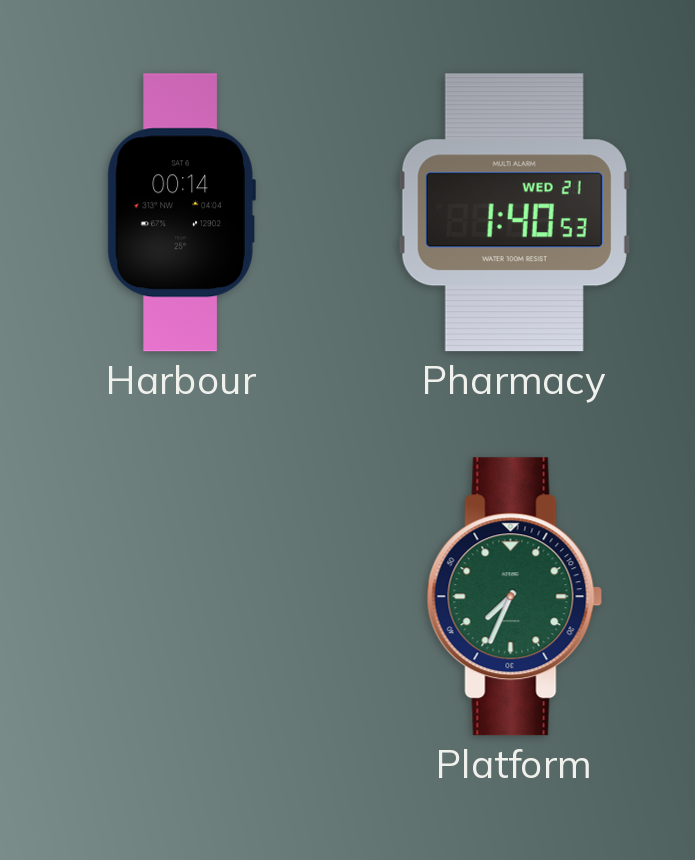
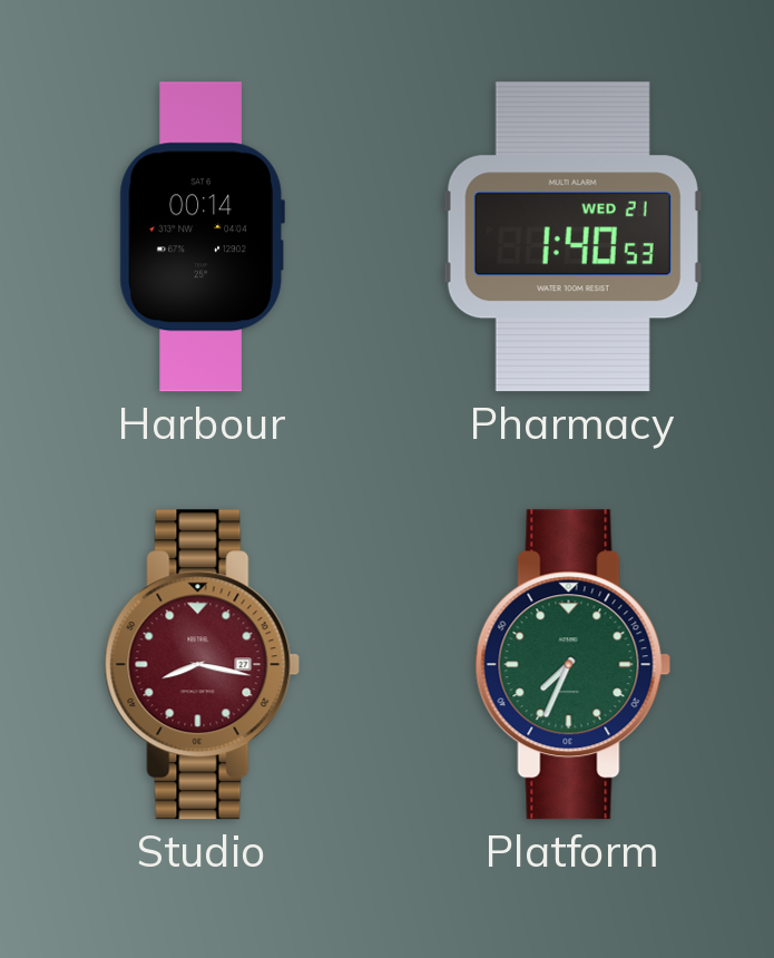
Studio: none -> 8:17
